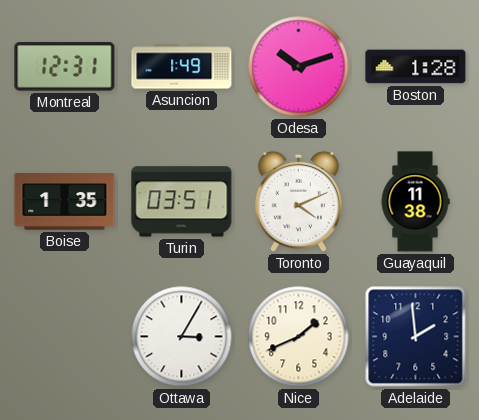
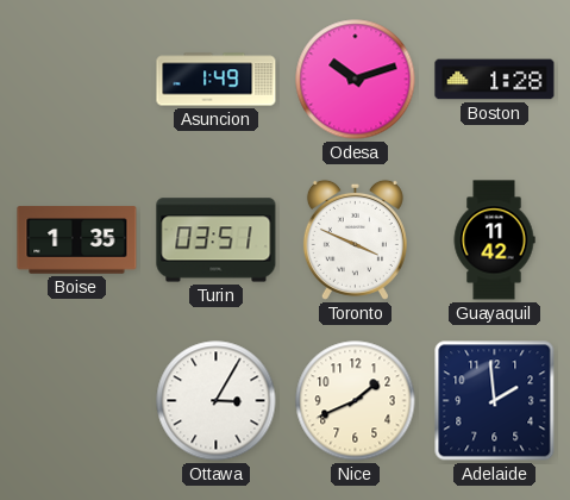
Montreal: 12:31 -> none
Toronto: 4:11 -> 3:49
Guayaquil: 11:38 -> 11:42
